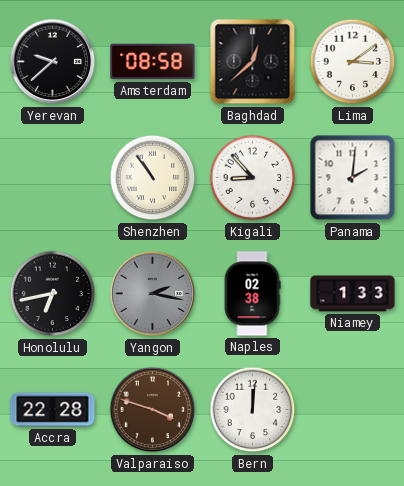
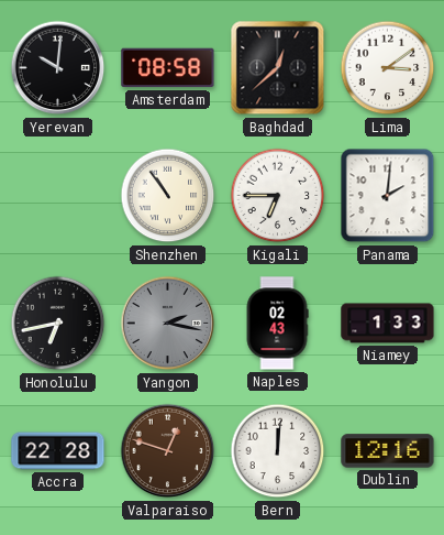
Yerevan: 9:38 -> 10:01
Kigali: 8:53 -> 6:45
Naples: 02:38 -> 02:43
Valparaiso: 3:48 -> 12:48
Dublin: none -> 12:16
